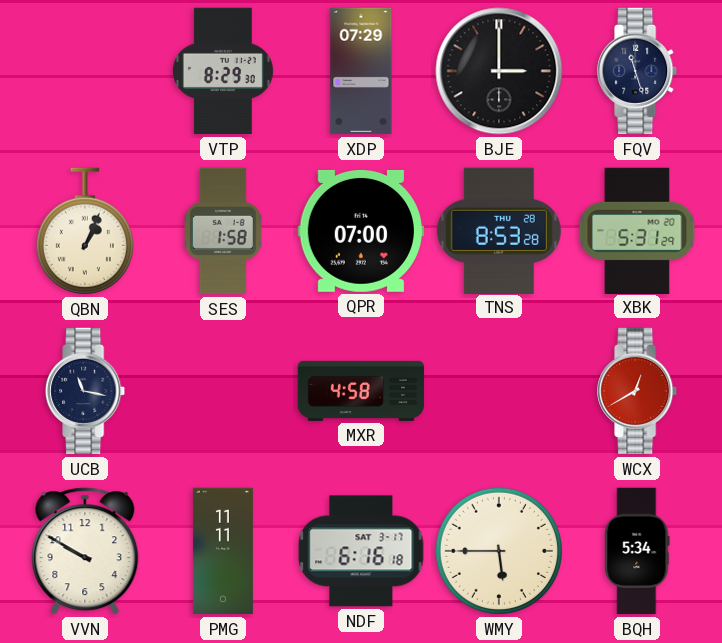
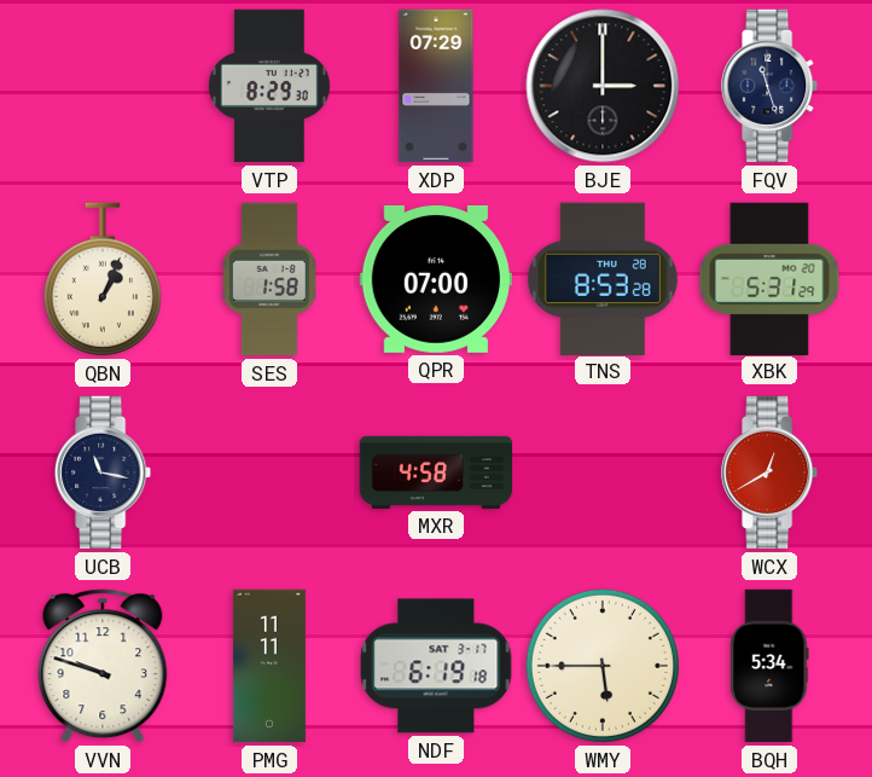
VVN: 9:50 -> 9:48
NDF: 6:16 -> 6:19
